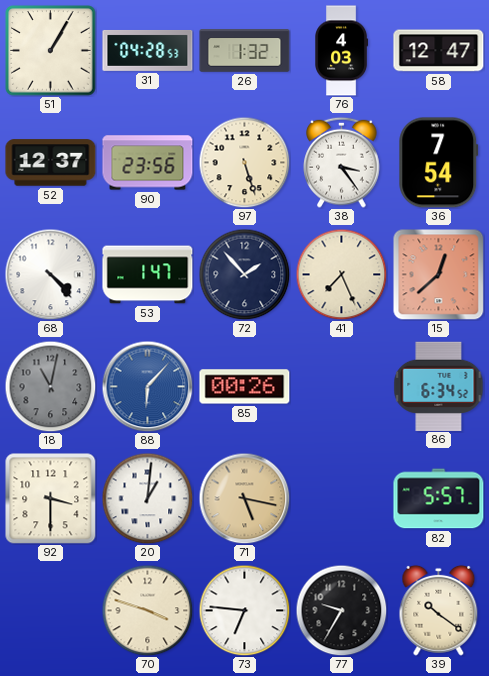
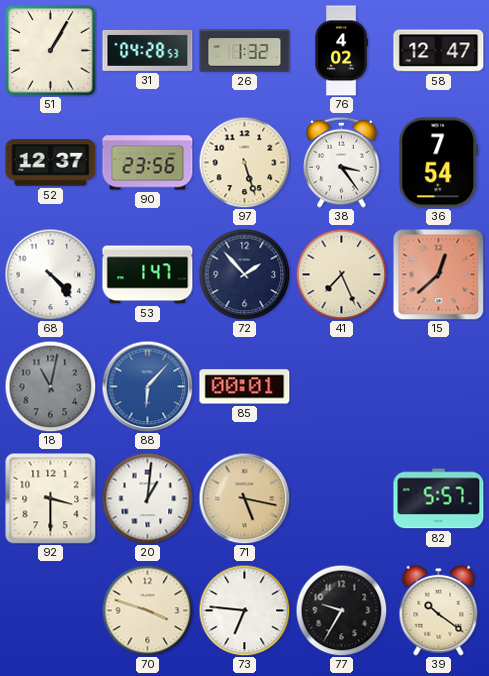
76: 4:03 -> 4:02
85: 00:26 -> 00:01
86: 6:34 -> none
